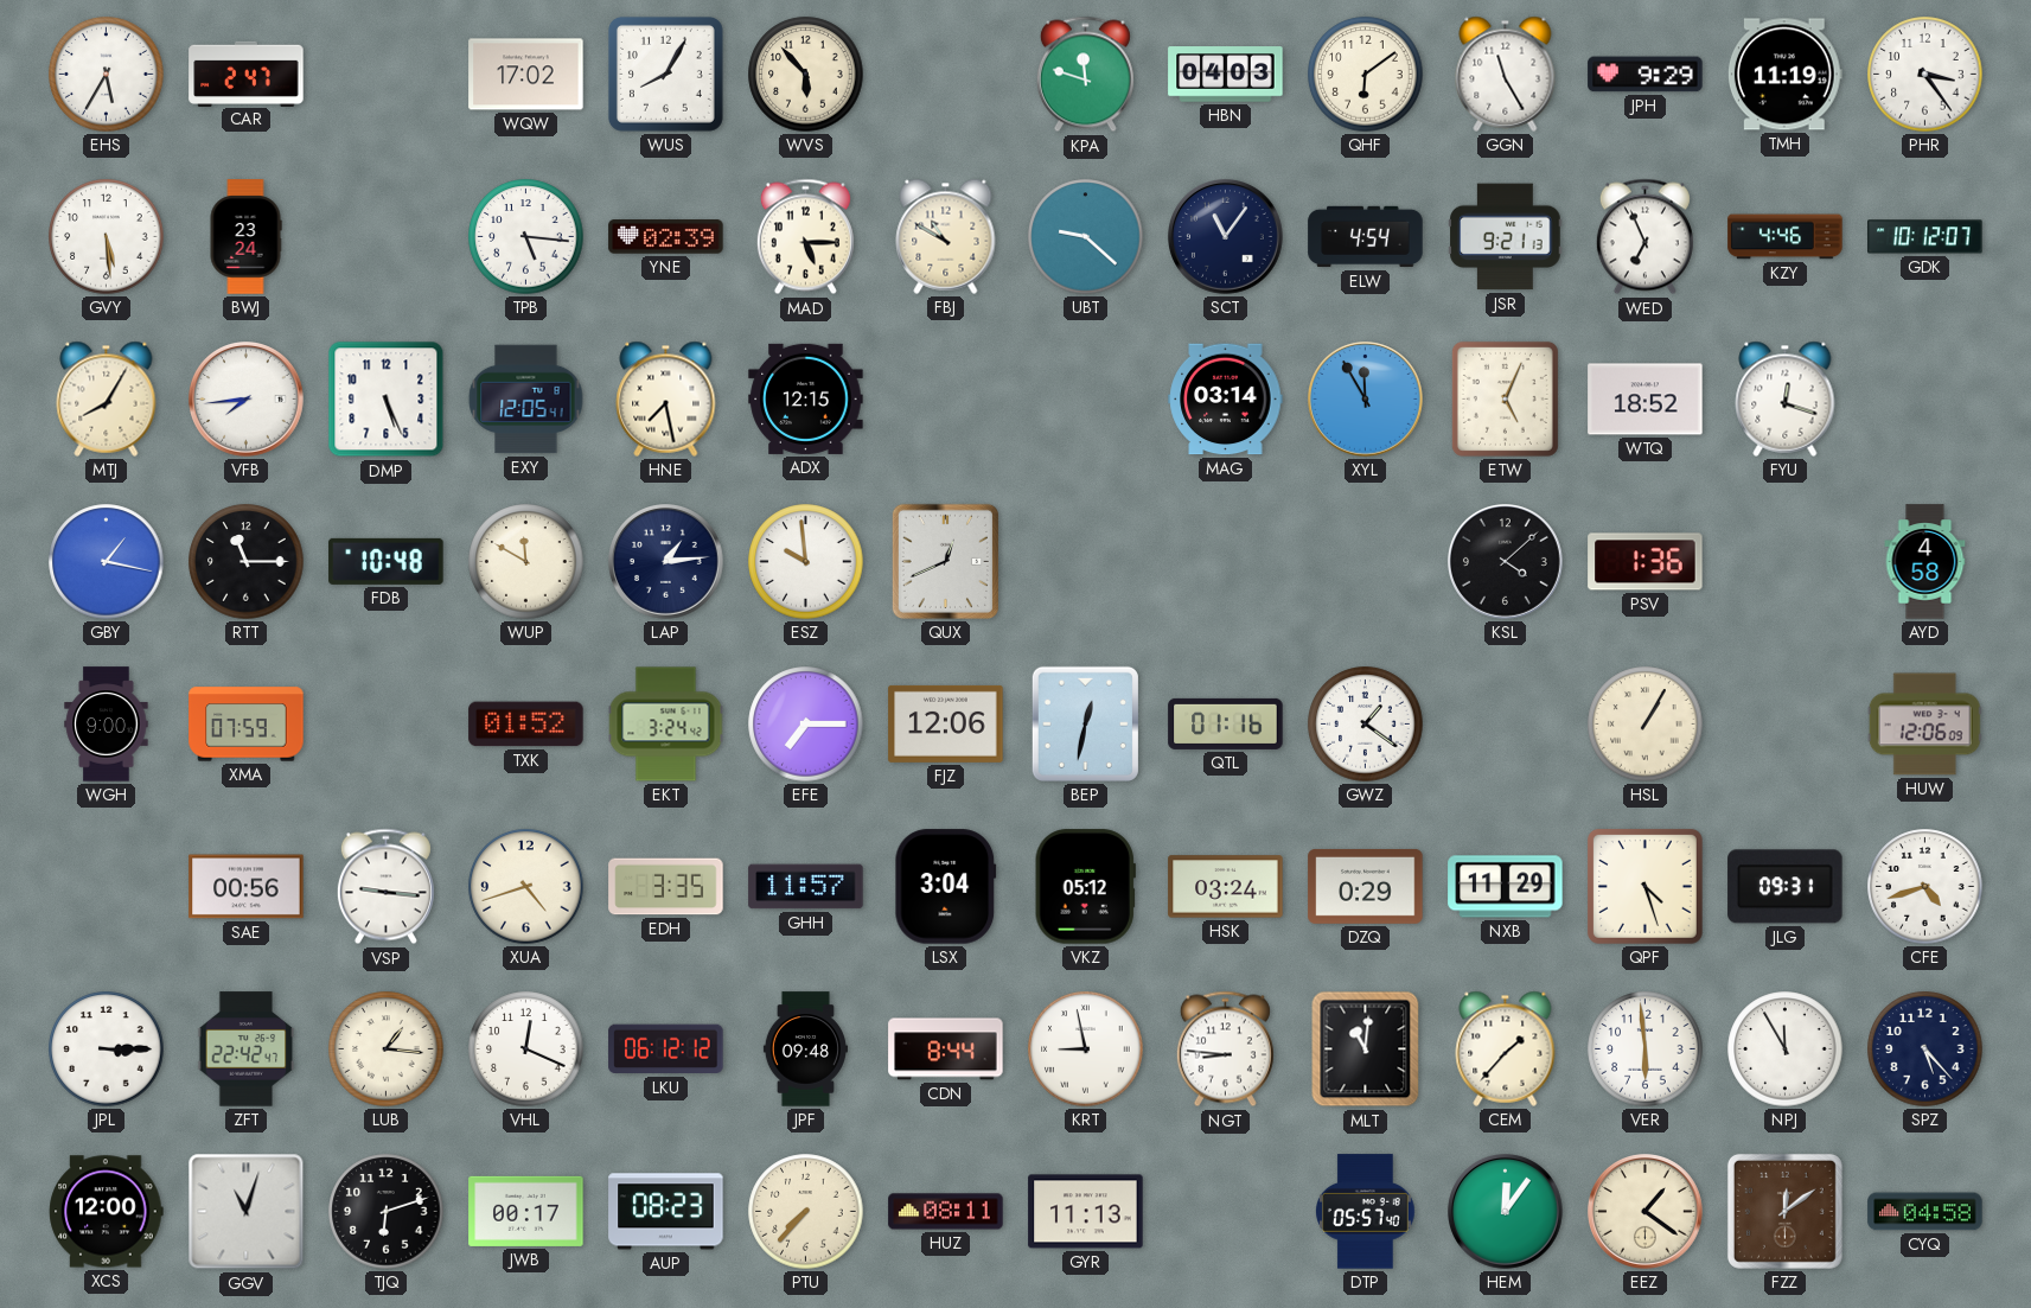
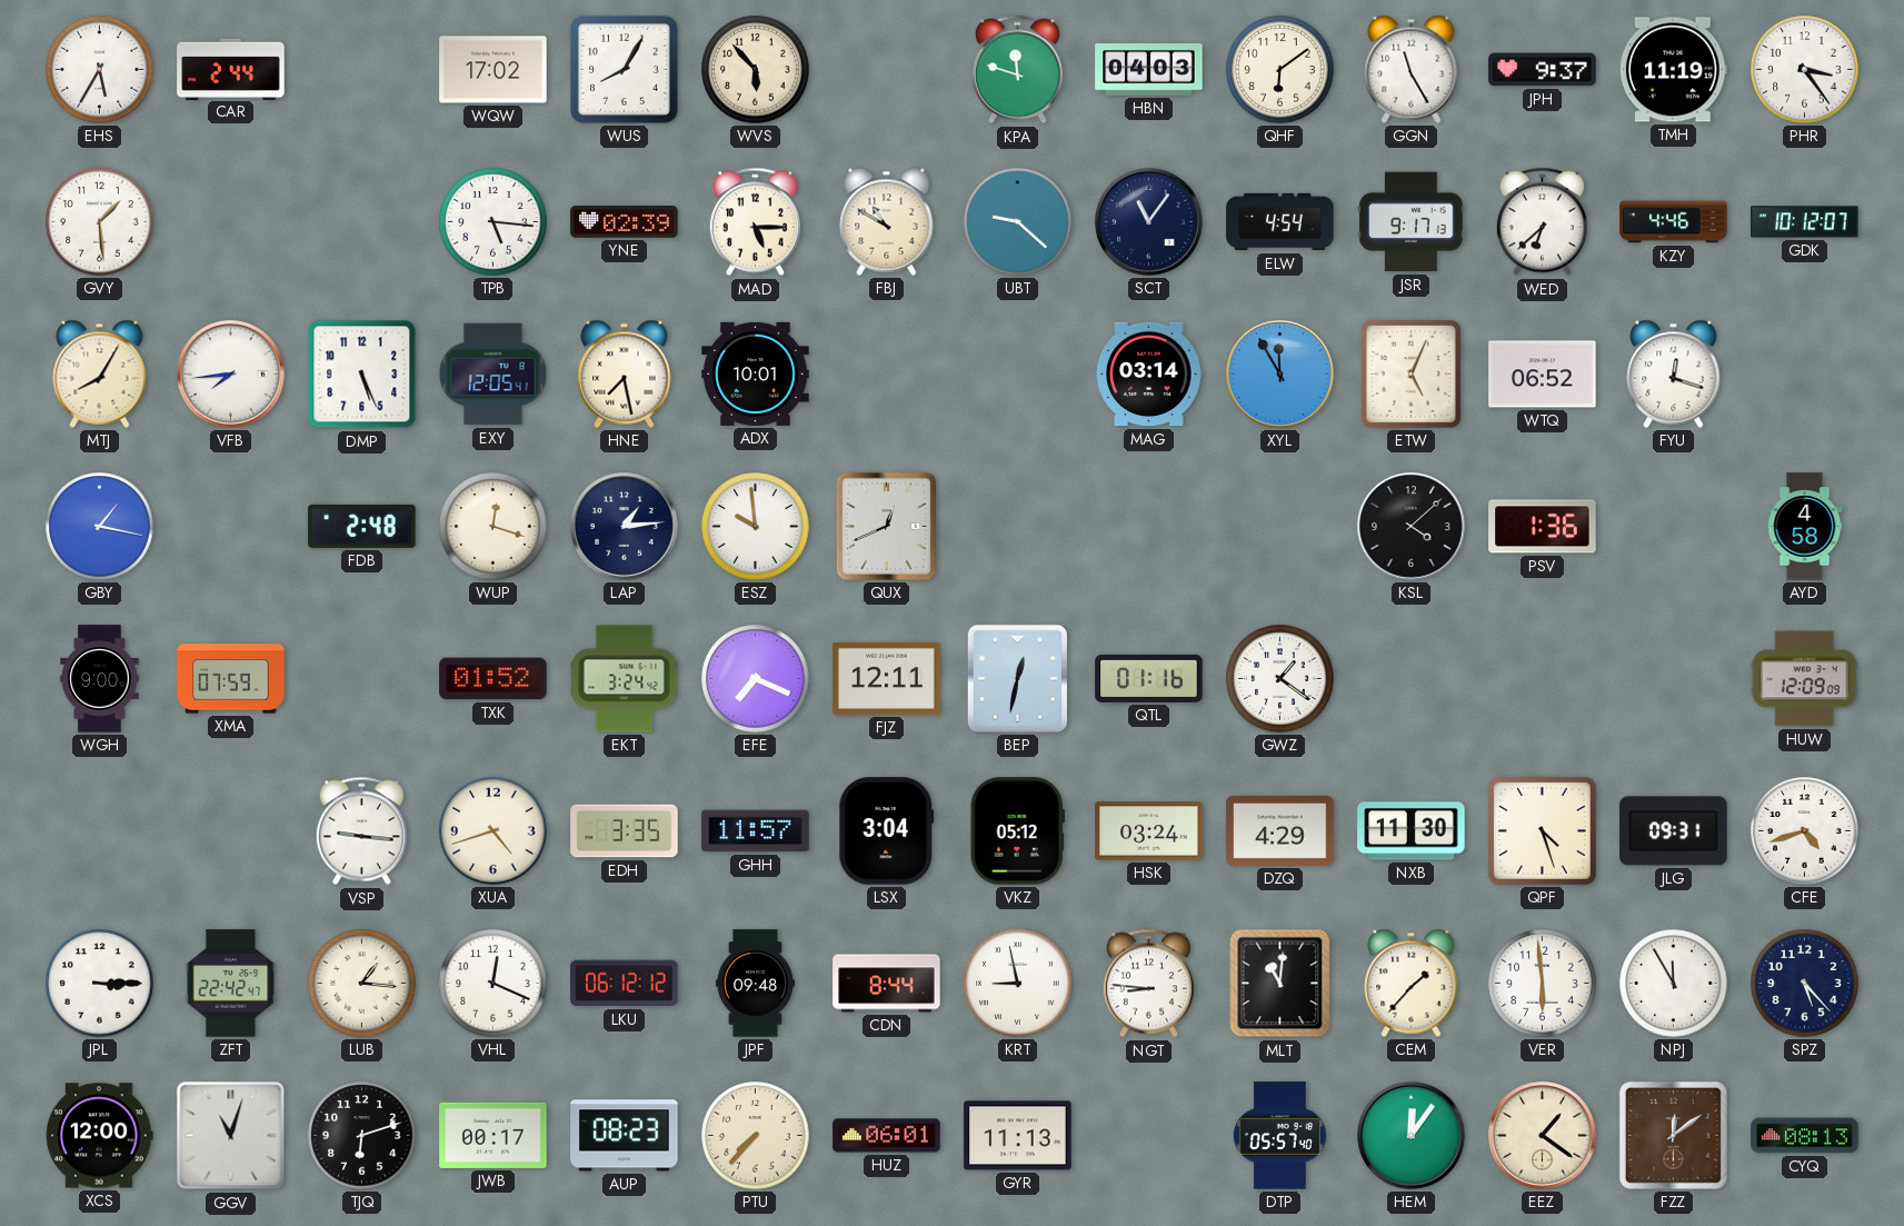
CAR: 2:47 -> 2:44
JPH: 9:29 -> 9:37
GVY: 5:29 -> 1:29
BWJ: 23:24 -> none
JSR: 9:21 -> 9:17
WED: 6:56 -> 6:38
ADX: 12:15 -> 10:01
WTQ: 18:52 -> 06:52
RTT: 11:15 -> none
FDB: 10:48 -> 2:48
WUP: 11:50 -> 12:18
EFE: 7:15 -> 7:19
FJZ: 12:06 -> 12:11
HSL: 1:05 -> none
HUW: 12:06 -> 12:09
SAE: 00:56 -> none
DZQ: 0:29 -> 4:29
NXB: 11:29 -> 11:30
HUZ: 08:11 -> 06:01
CYQ: 04:58 -> 08:13
